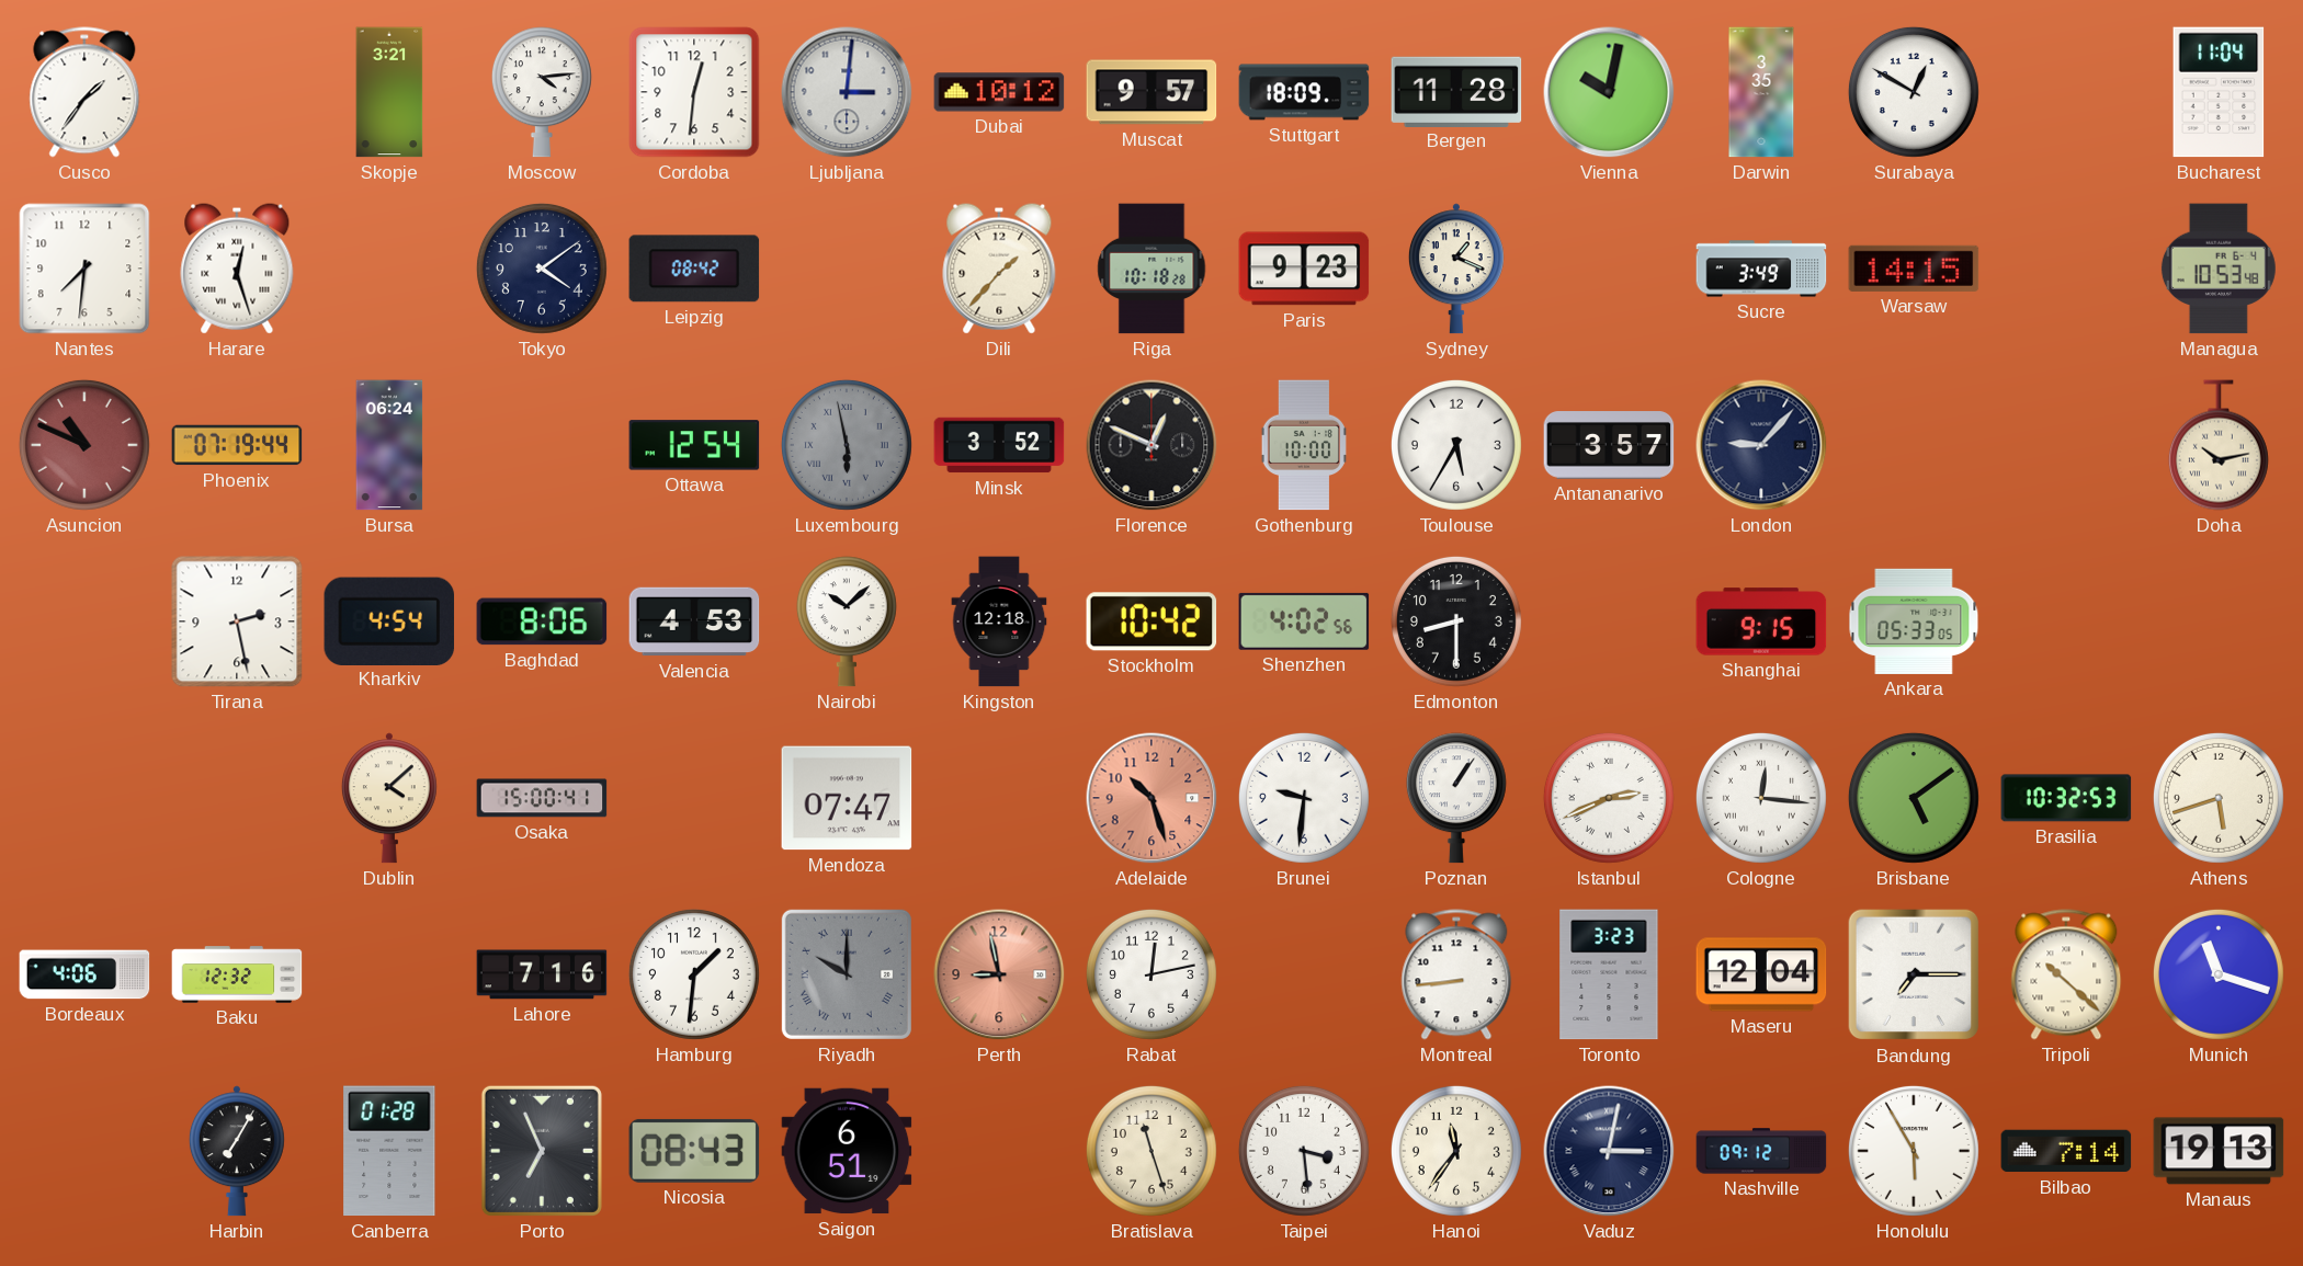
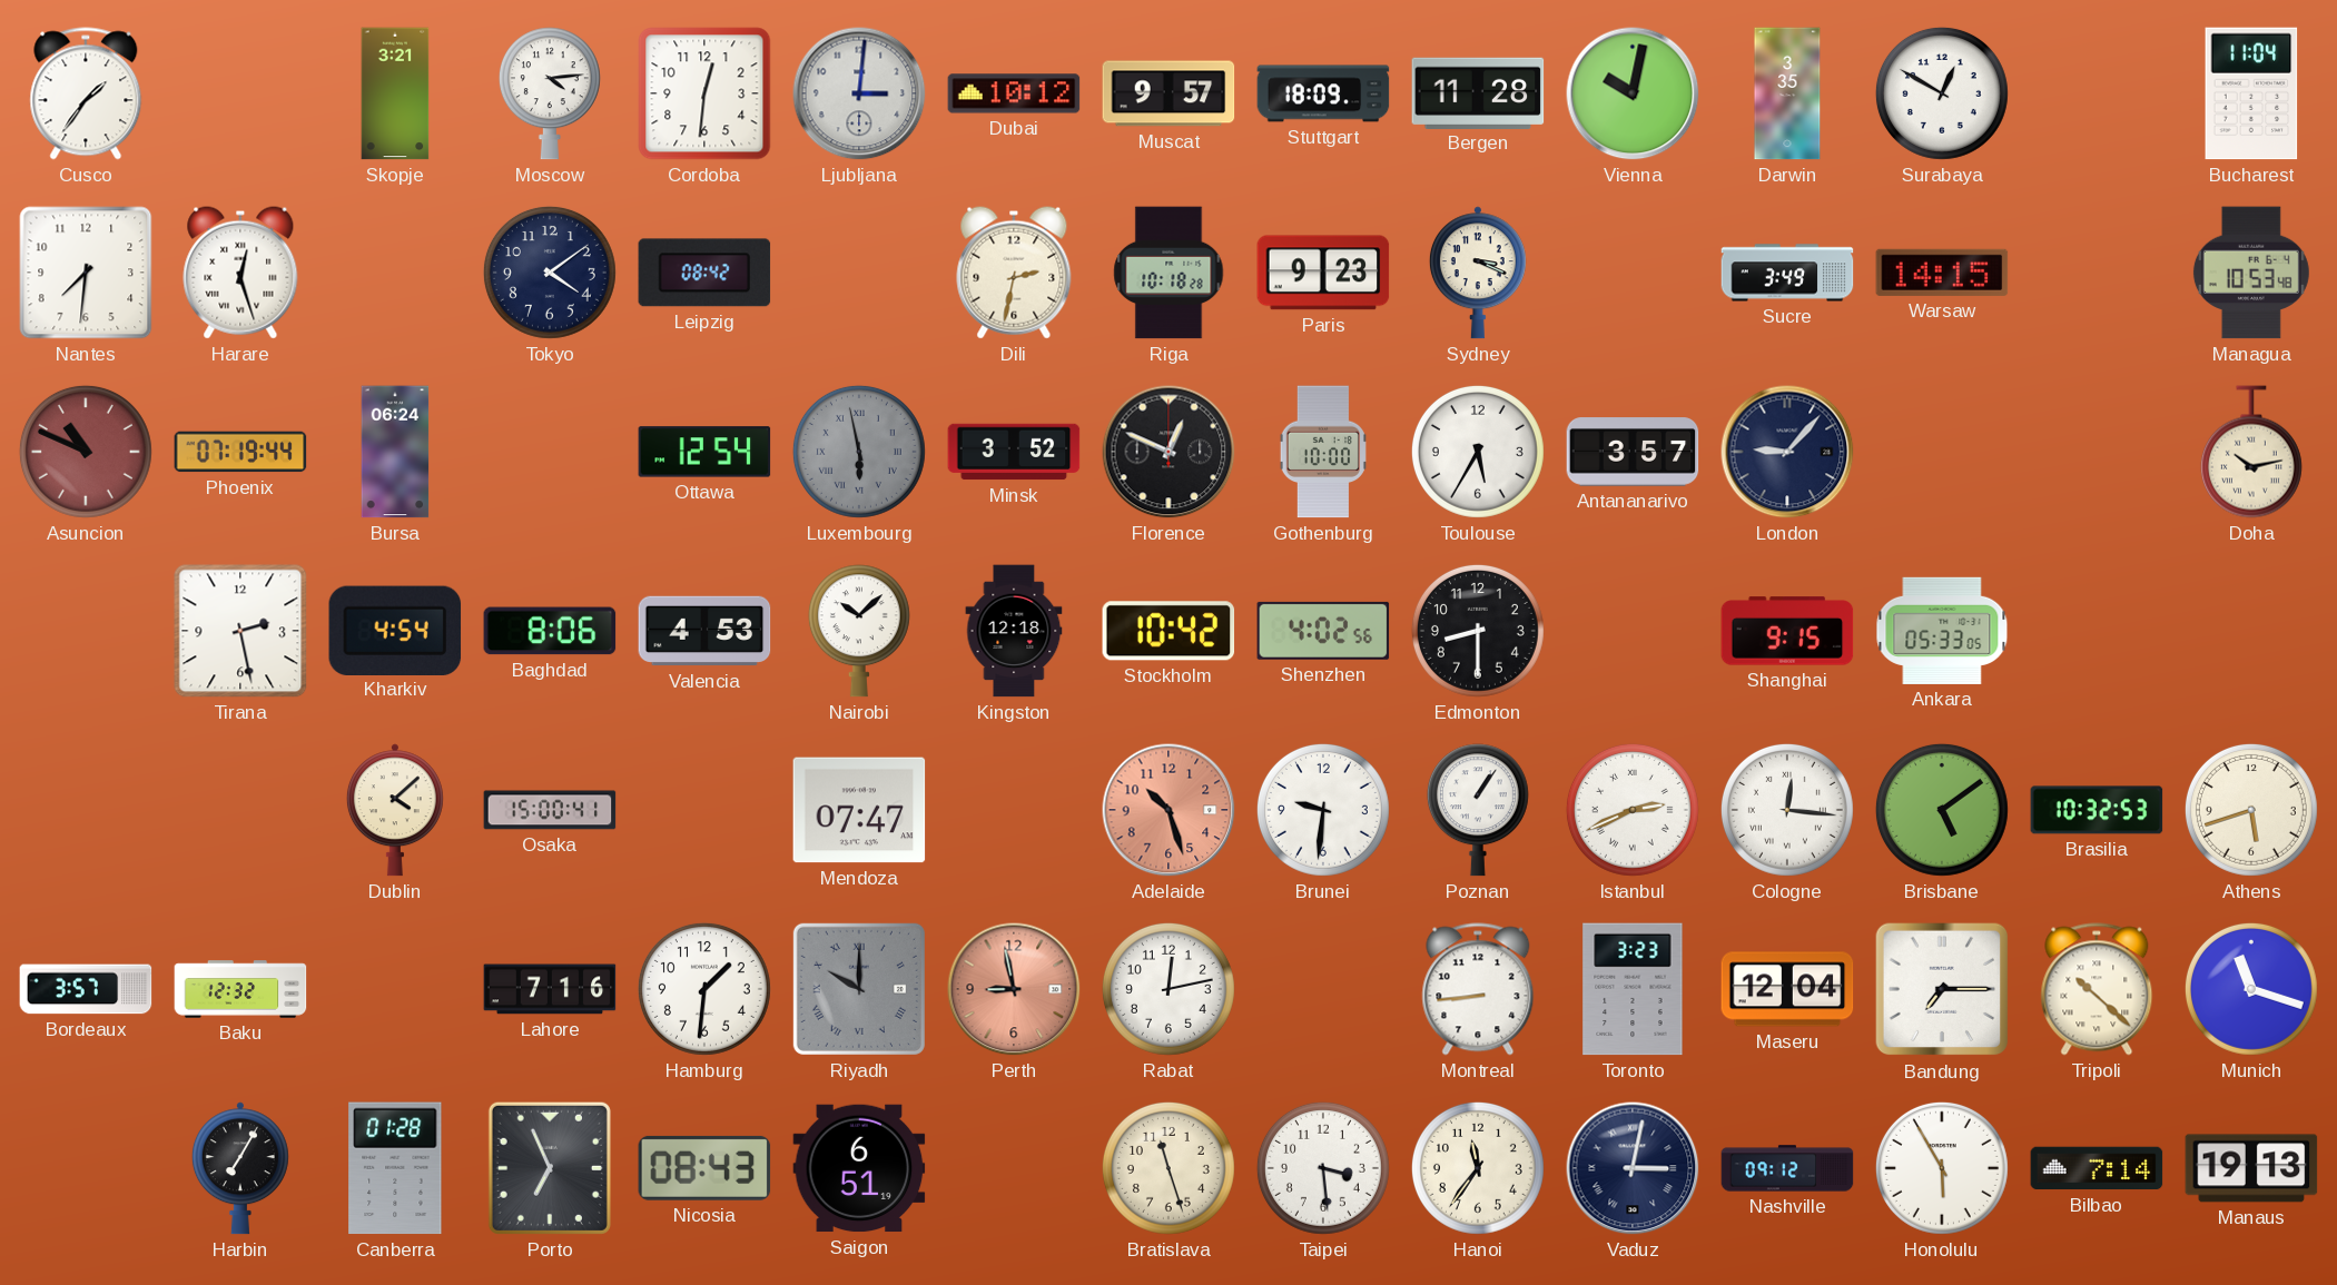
Dili: 1:37 -> 2:32
Sydney: 1:19 -> 3:19
Bordeaux: 4:06 -> 3:57
